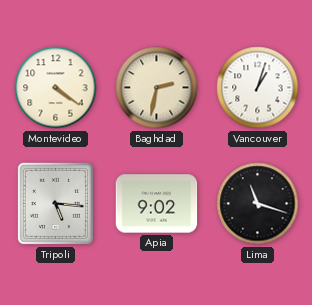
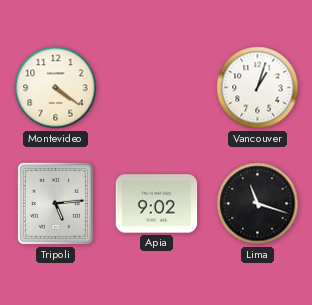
Baghdad: 2:32 -> none
Tripoli: 5:16 -> 5:14
